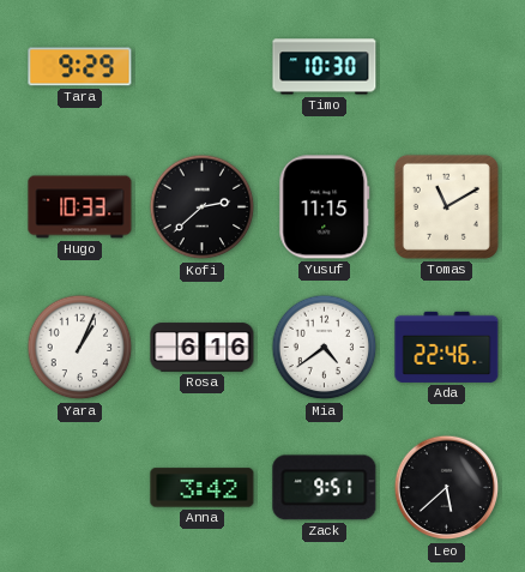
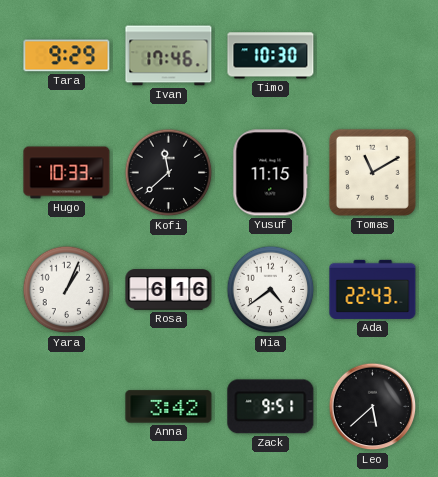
Ivan: none -> 17:46
Kofi: 2:38 -> 11:38
Ada: 22:46 -> 22:43
